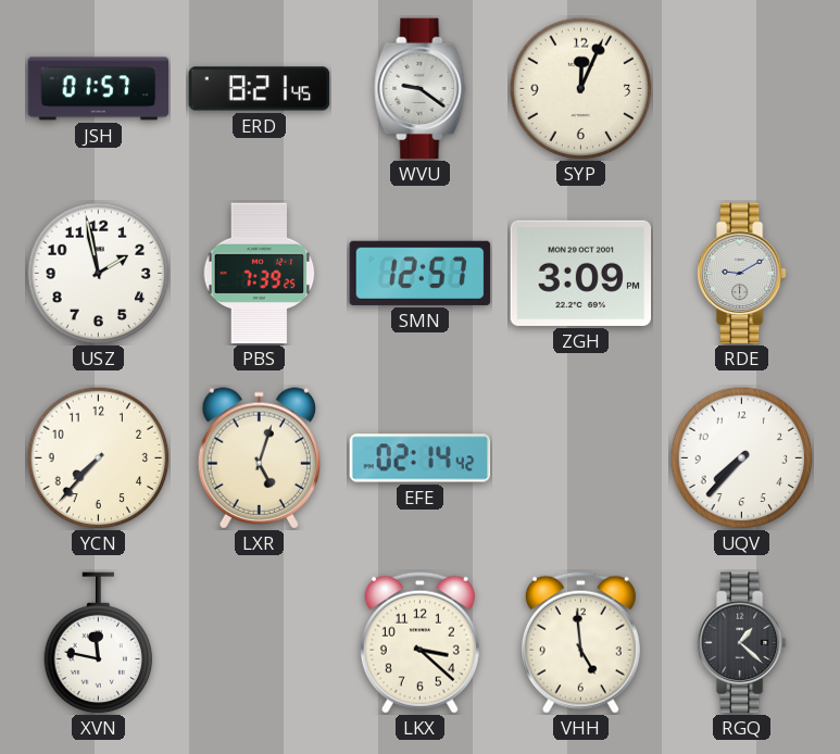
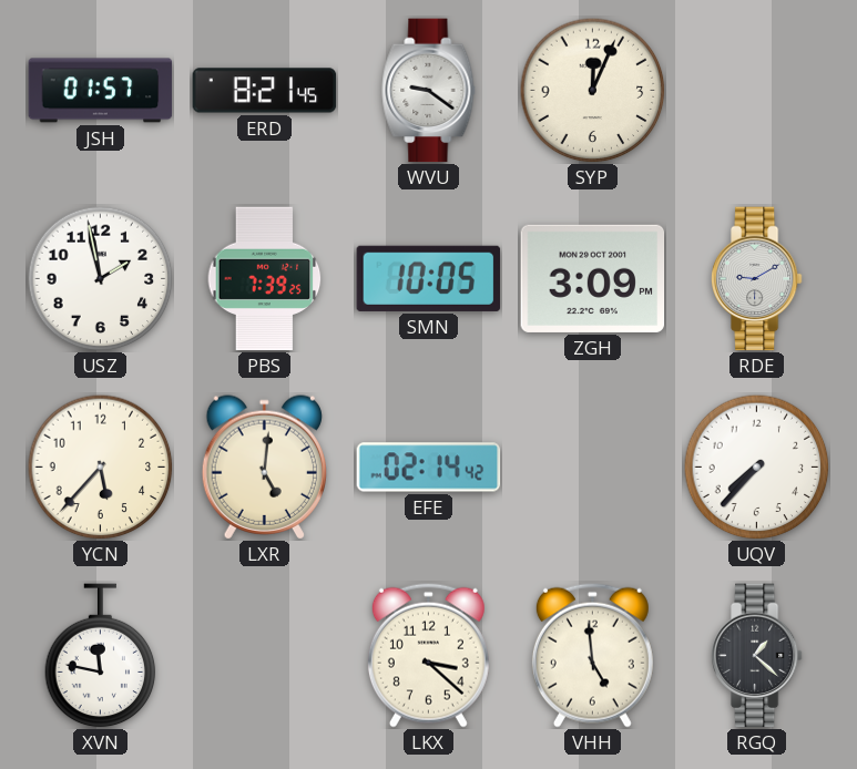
SMN: 12:57 -> 10:05
YCN: 7:37 -> 5:37
LXR: 5:03 -> 5:01
